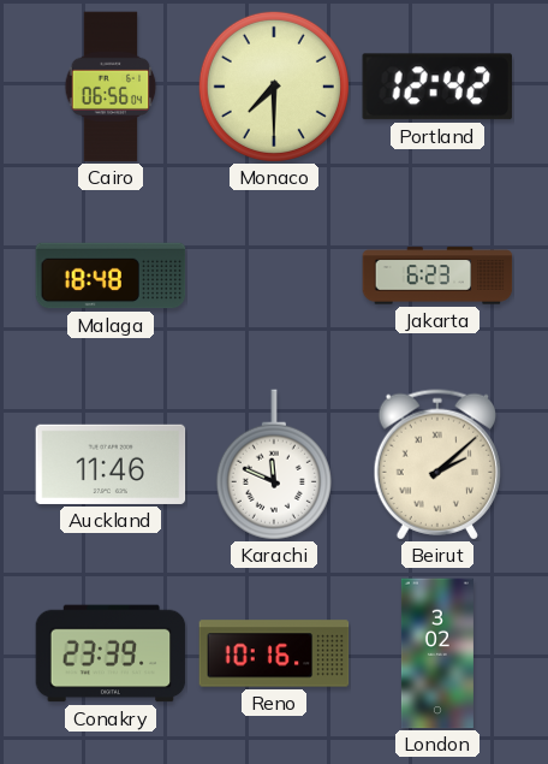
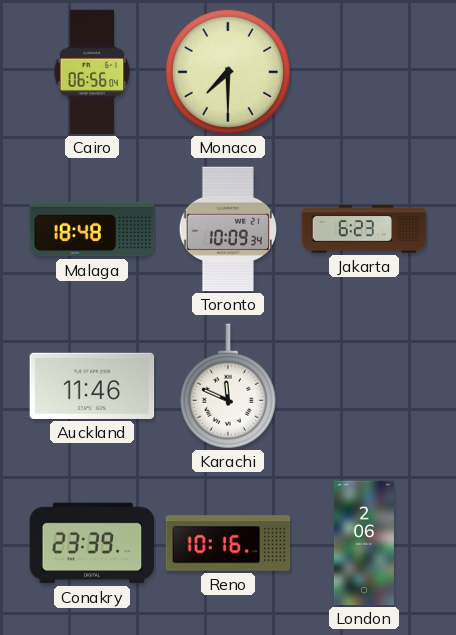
Portland: 12:42 -> none
Toronto: none -> 10:09
Beirut: 2:08 -> none
London: 3:02 -> 2:06
